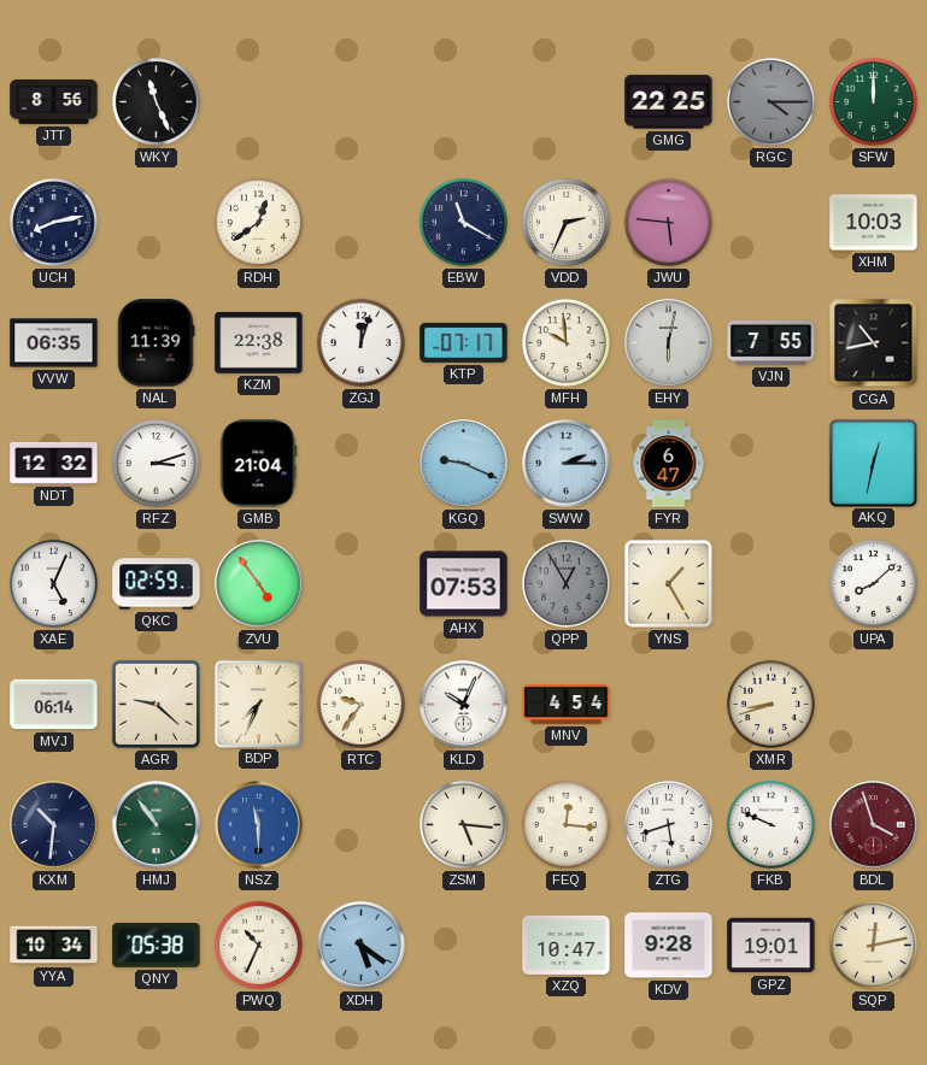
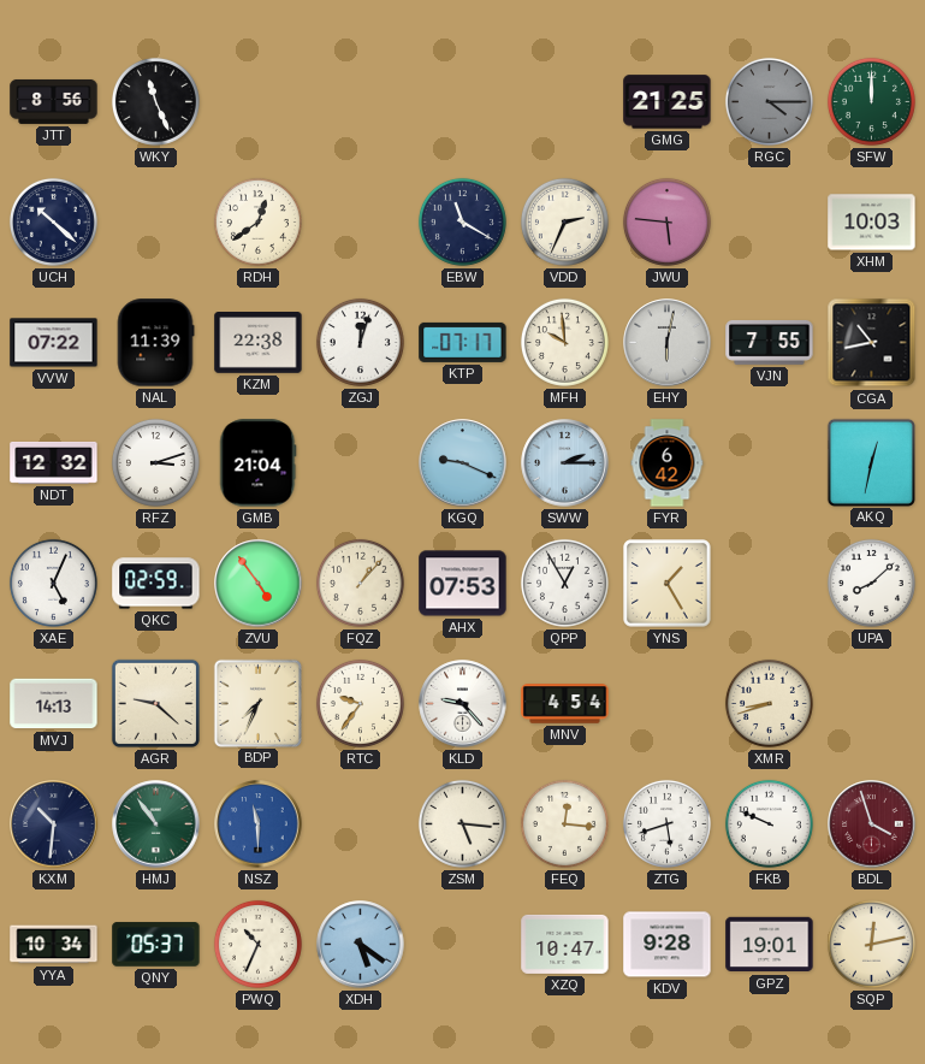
GMG: 22:25 -> 21:25
UCH: 8:13 -> 10:22
VVW: 06:35 -> 07:22
FYR: 6:47 -> 6:42
FQZ: none -> 1:07
QPP dial: grey -> white
MVJ: 06:14 -> 14:13
KLD: 10:04 -> 9:23
QNY: 05:38 -> 05:37
